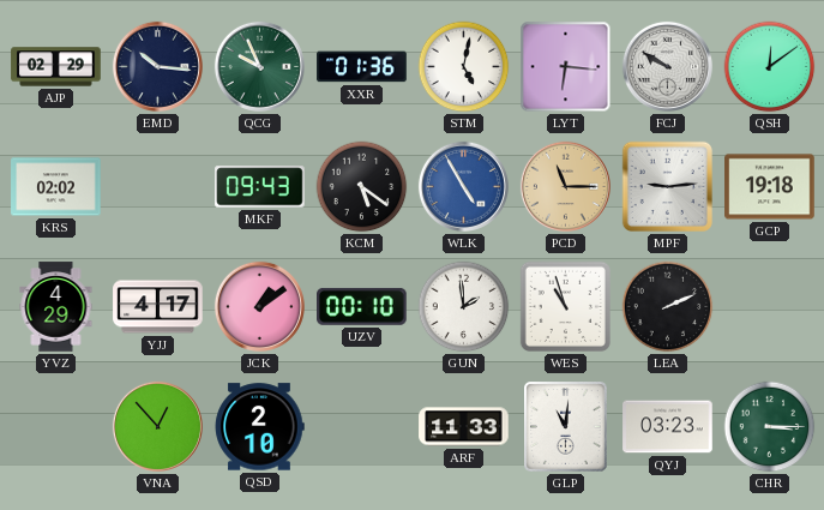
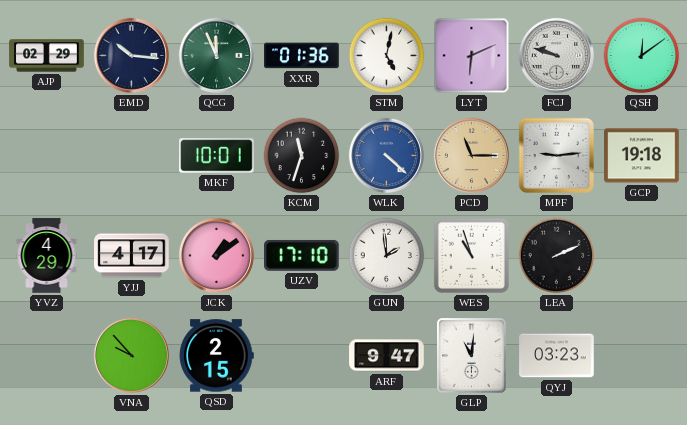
QCG: 9:56 -> 11:56
LYT: 6:16 -> 6:11
FCJ: 9:50 -> 9:48
KRS: 02:02 -> none
MKF: 09:43 -> 10:01
KCM: 5:21 -> 11:33
WLK: 4:55 -> 4:22
UZV: 00:10 -> 17:10
VNA: 12:53 -> 9:53
QSD: 2:10 -> 2:15
ARF: 11:33 -> 9:47
CHR: 3:15 -> none
